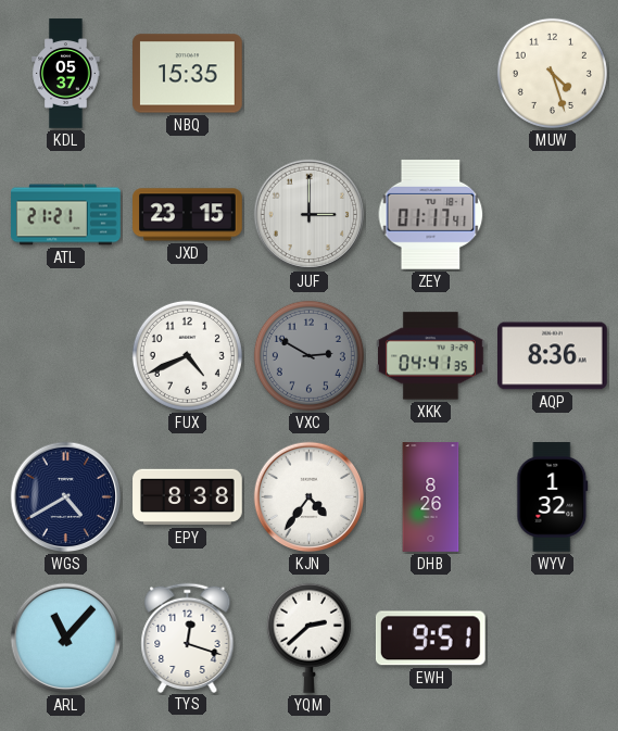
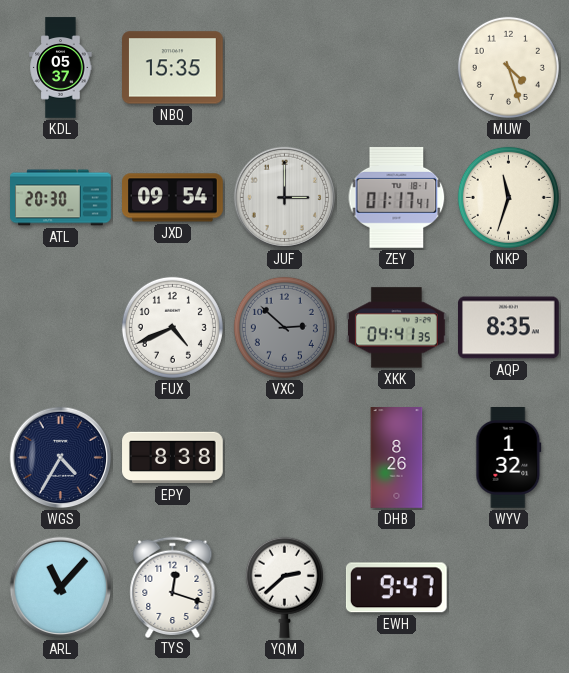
ATL: 21:21 -> 20:30
JXD: 23:15 -> 09:54
NKP: none -> 11:33
VXC: 2:50 -> 2:52
AQP: 8:36 -> 8:35
WGS: 4:40 -> 4:35
KJN: 4:36 -> none
EWH: 9:51 -> 9:47
